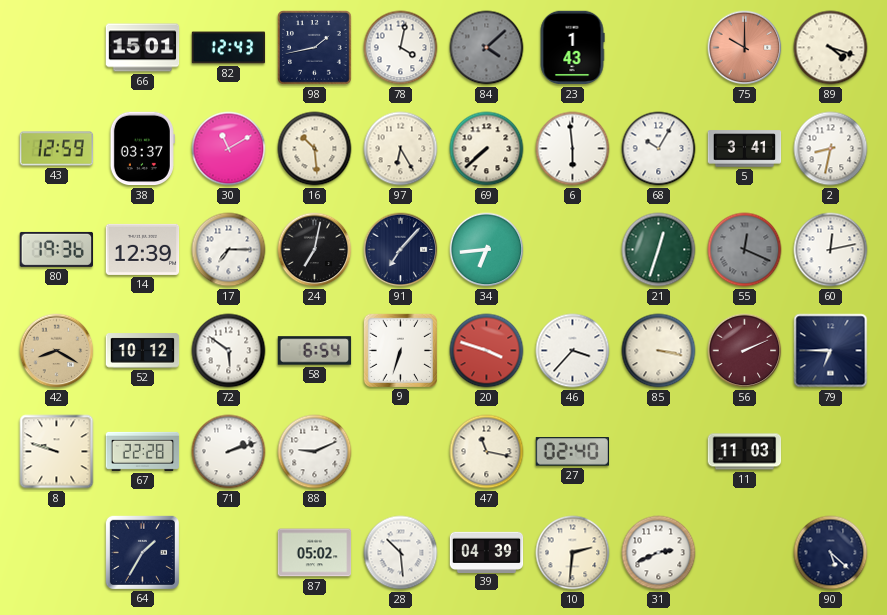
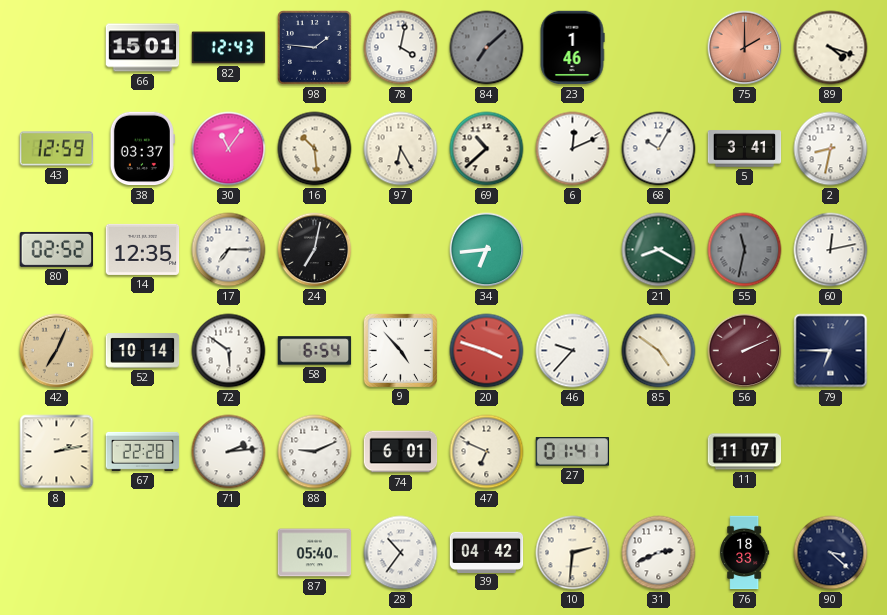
98: 1:43 -> 1:46
84: 4:08 -> 7:08
23: 1:43 -> 1:46
75: 10:00 -> 2:00
30: 11:10 -> 11:06
69: 7:38 -> 10:38
6: 5:59 -> 12:11
80: 19:36 -> 02:52
14: 12:39 -> 12:35
91: 7:07 -> none
21: 12:33 -> 8:20
55: 12:19 -> 11:32
42: 8:20 -> 7:04
52: 10:12 -> 10:14
9: 6:33 -> 4:53
46: 3:37 -> 9:37
85: 3:17 -> 4:51
8: 9:48 -> 2:13
71: 2:12 -> 2:14
74: none -> 6:01
47: 11:17 -> 6:49
27: 02:40 -> 01:41
11: 11:03 -> 11:07
64: 1:35 -> none
87: 05:02 -> 05:40
28: 10:29 -> 10:36
39: 04:39 -> 04:42
76: none -> 18:33
90: 5:22 -> 3:22
